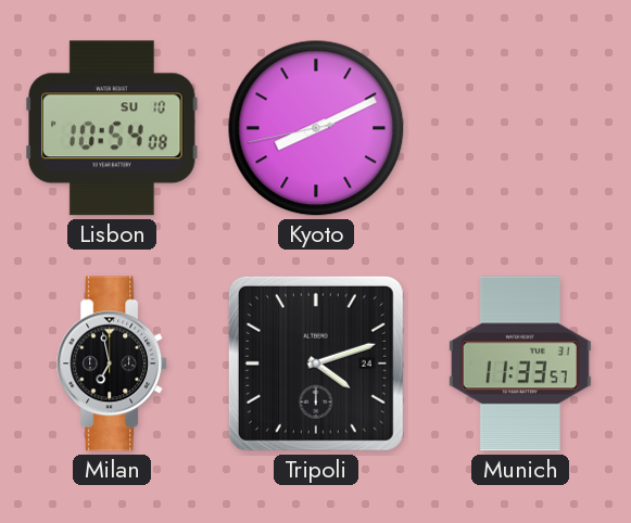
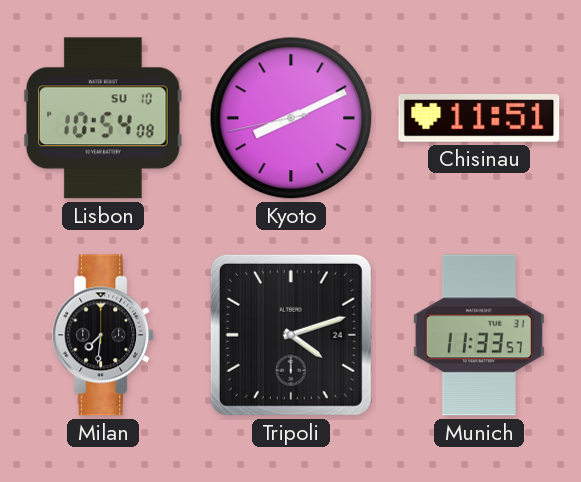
Chisinau: none -> 11:51
Milan: 6:58 -> 7:31
